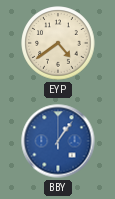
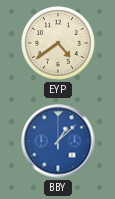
BBY: 1:06 -> 1:08
